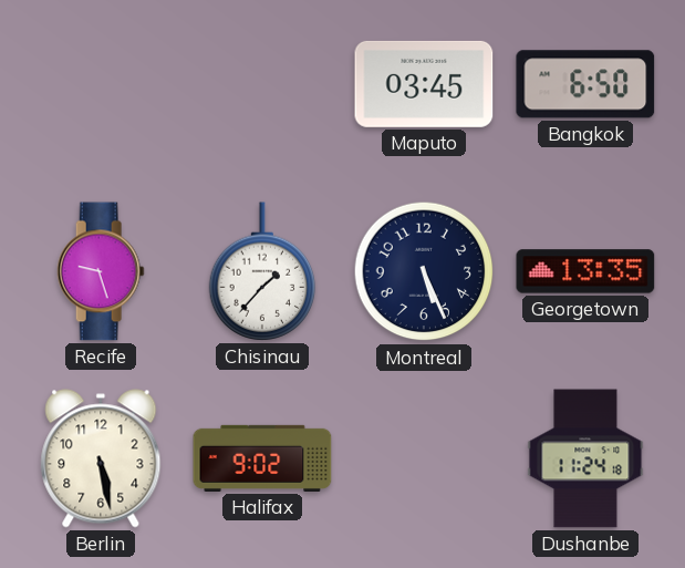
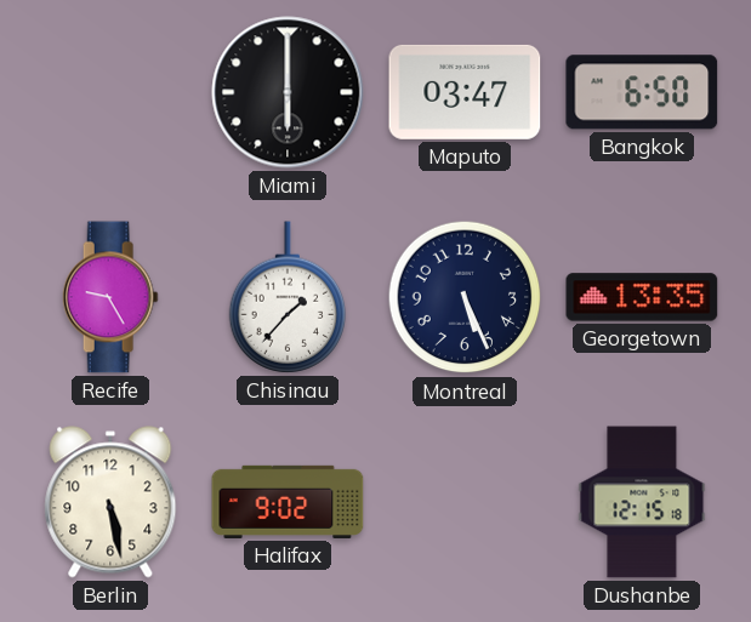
Miami: none -> 6:00
Maputo: 03:45 -> 03:47
Recife: 9:27 -> 9:25
Dushanbe: 11:24 -> 12:15
